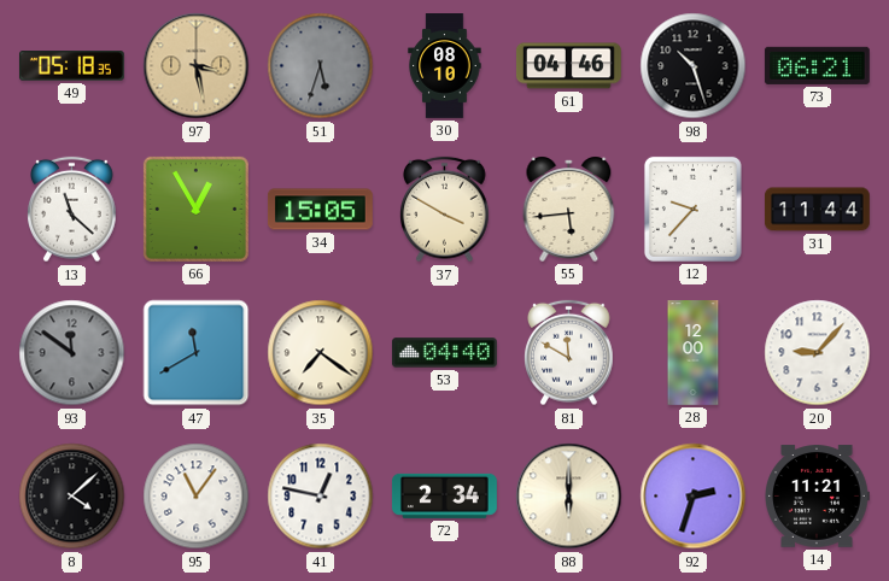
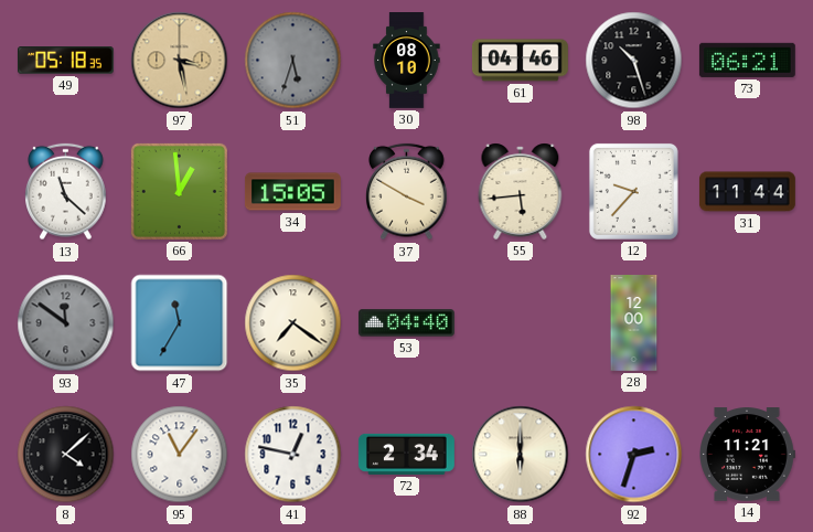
66: 12:55 -> 12:59
47: 11:40 -> 11:35
81: 11:50 -> none
20: 9:07 -> none
